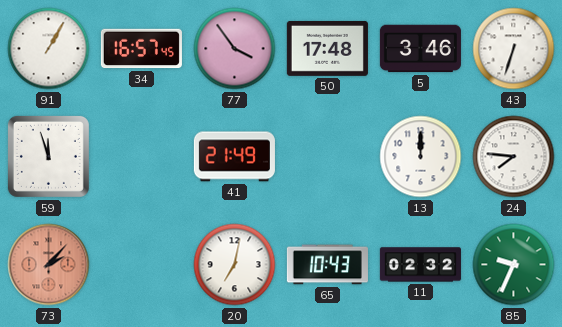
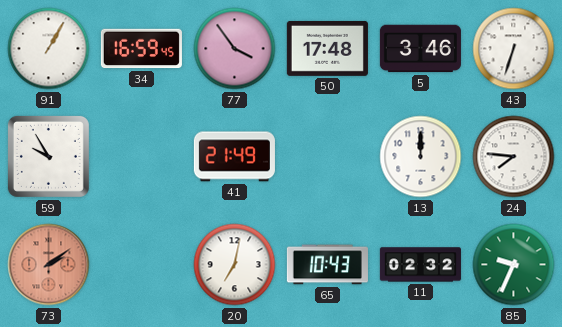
34: 16:57 -> 16:59
59: 11:57 -> 9:55
73: 2:07 -> 2:09
